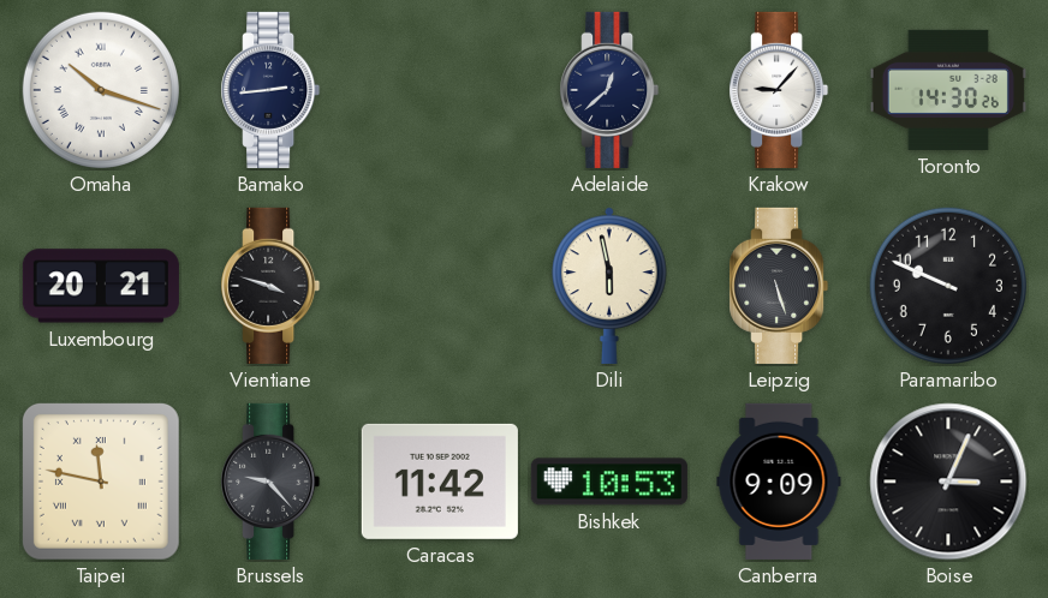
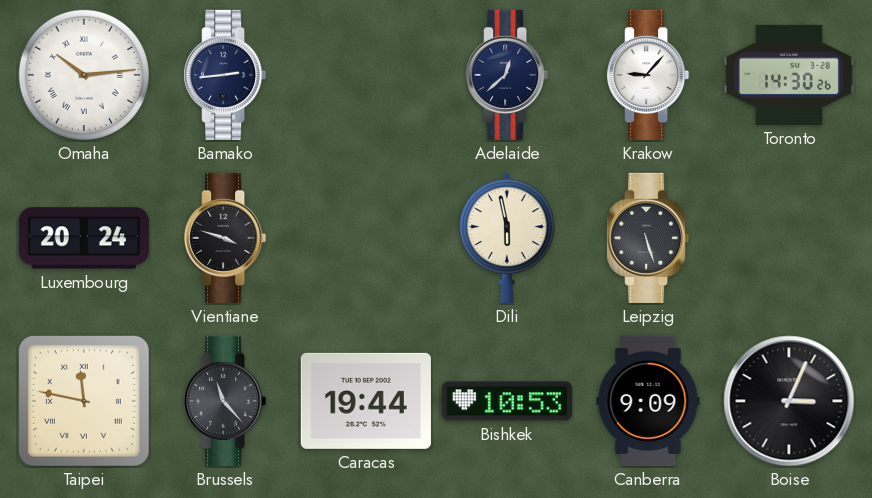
Omaha: 10:18 -> 10:14
Luxembourg: 20:21 -> 20:24
Paramaribo: 9:49 -> none
Brussels: 9:23 -> 11:23
Caracas: 11:42 -> 19:44
